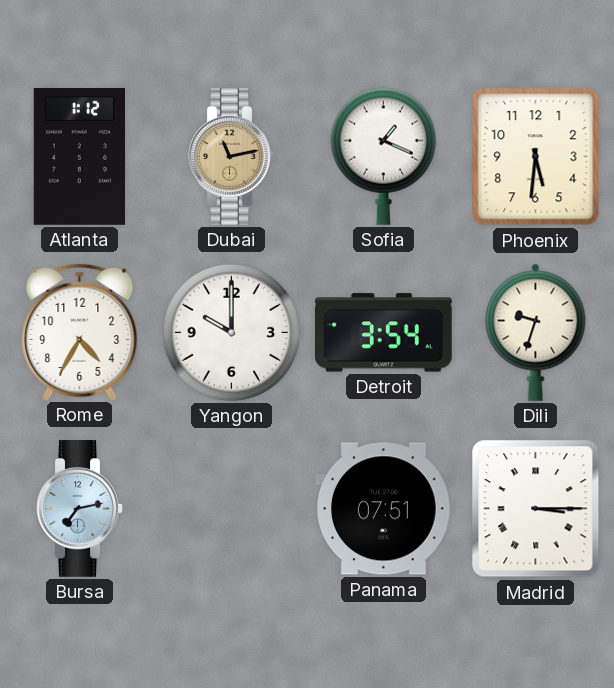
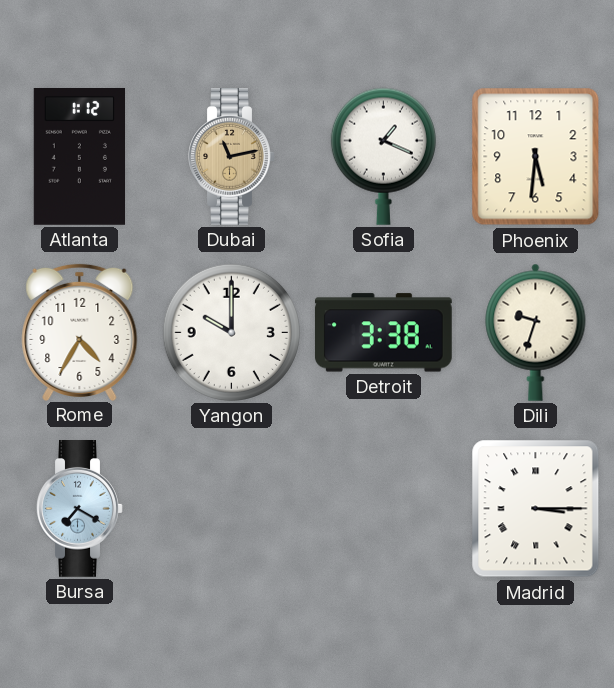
Detroit: 3:54 -> 3:38
Bursa: 7:13 -> 7:20
Panama: 07:51 -> none
